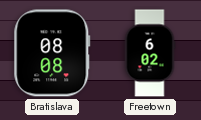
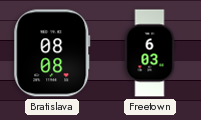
Freetown: 6:02 -> 6:03
